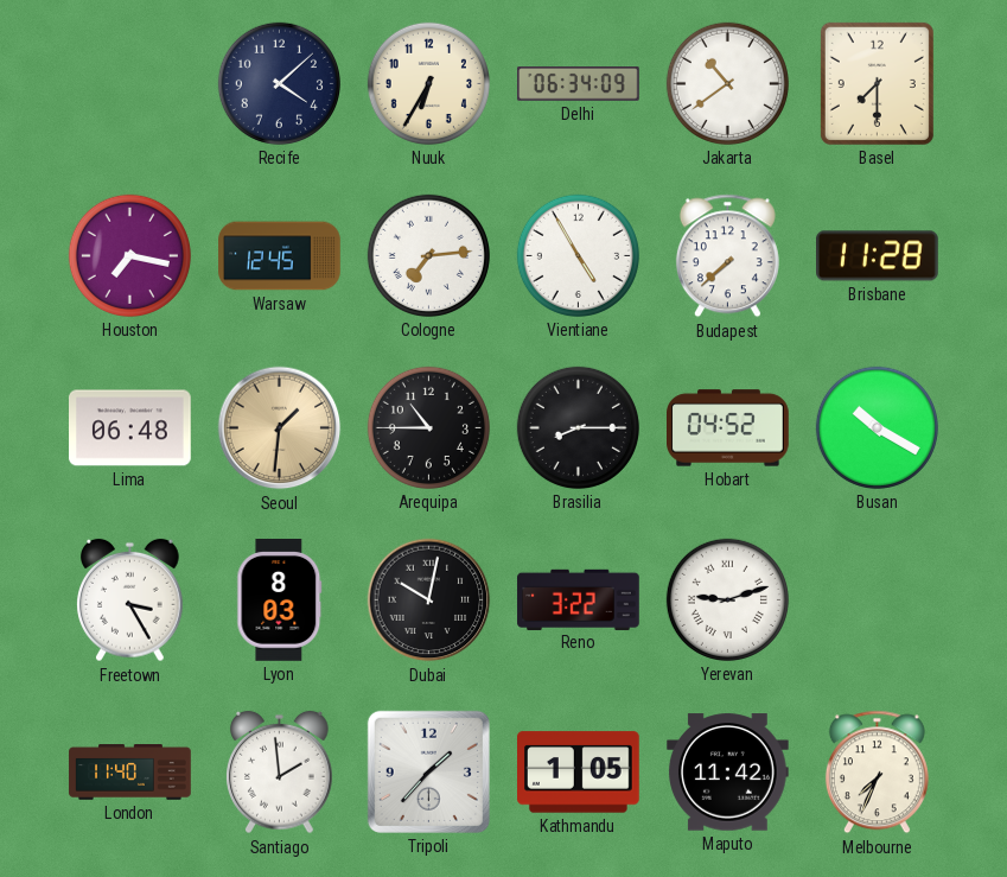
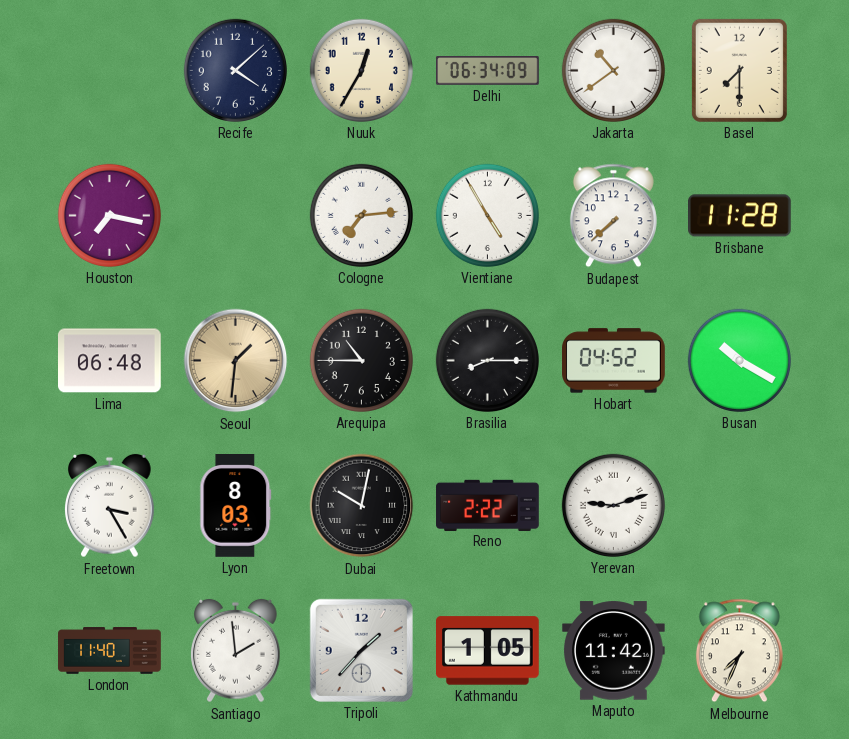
Nuuk: 6:35 -> 12:35
Warsaw: 12:45 -> none
Reno: 3:22 -> 2:22
